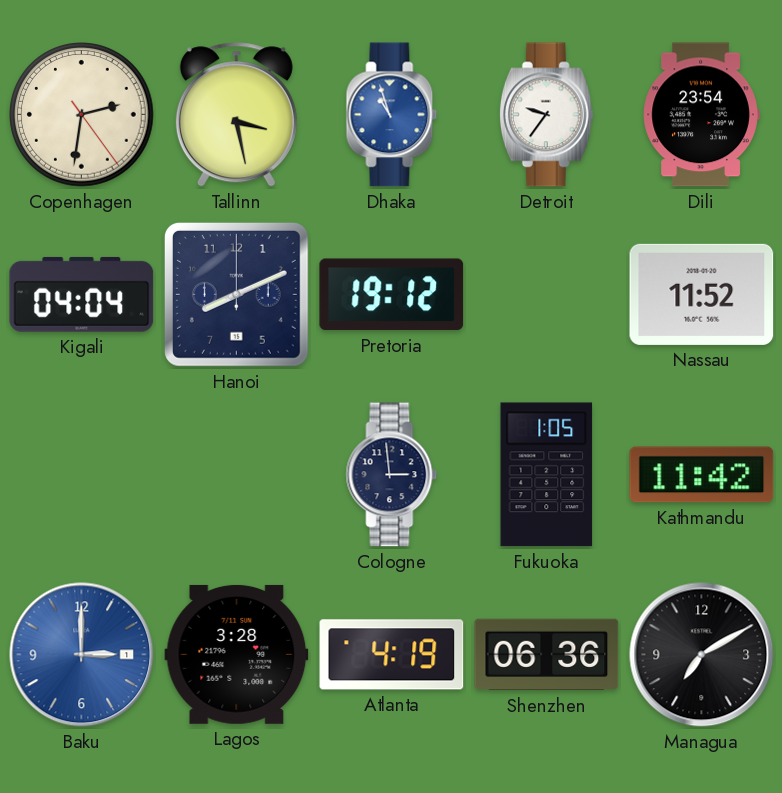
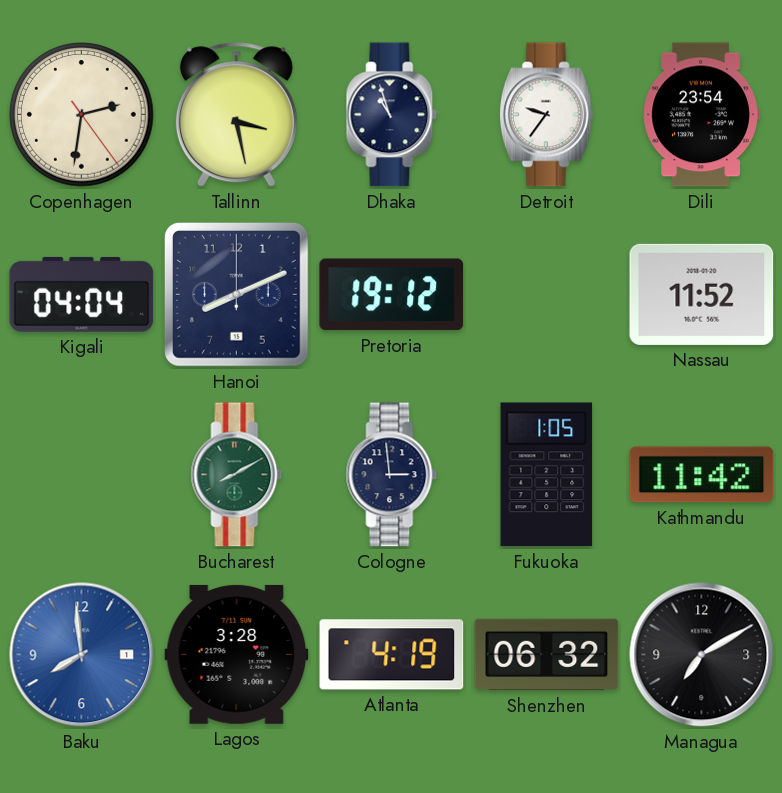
Dhaka dial: blue -> navy
Bucharest: none -> 8:10
Baku: 3:00 -> 7:59
Shenzhen: 06:36 -> 06:32
